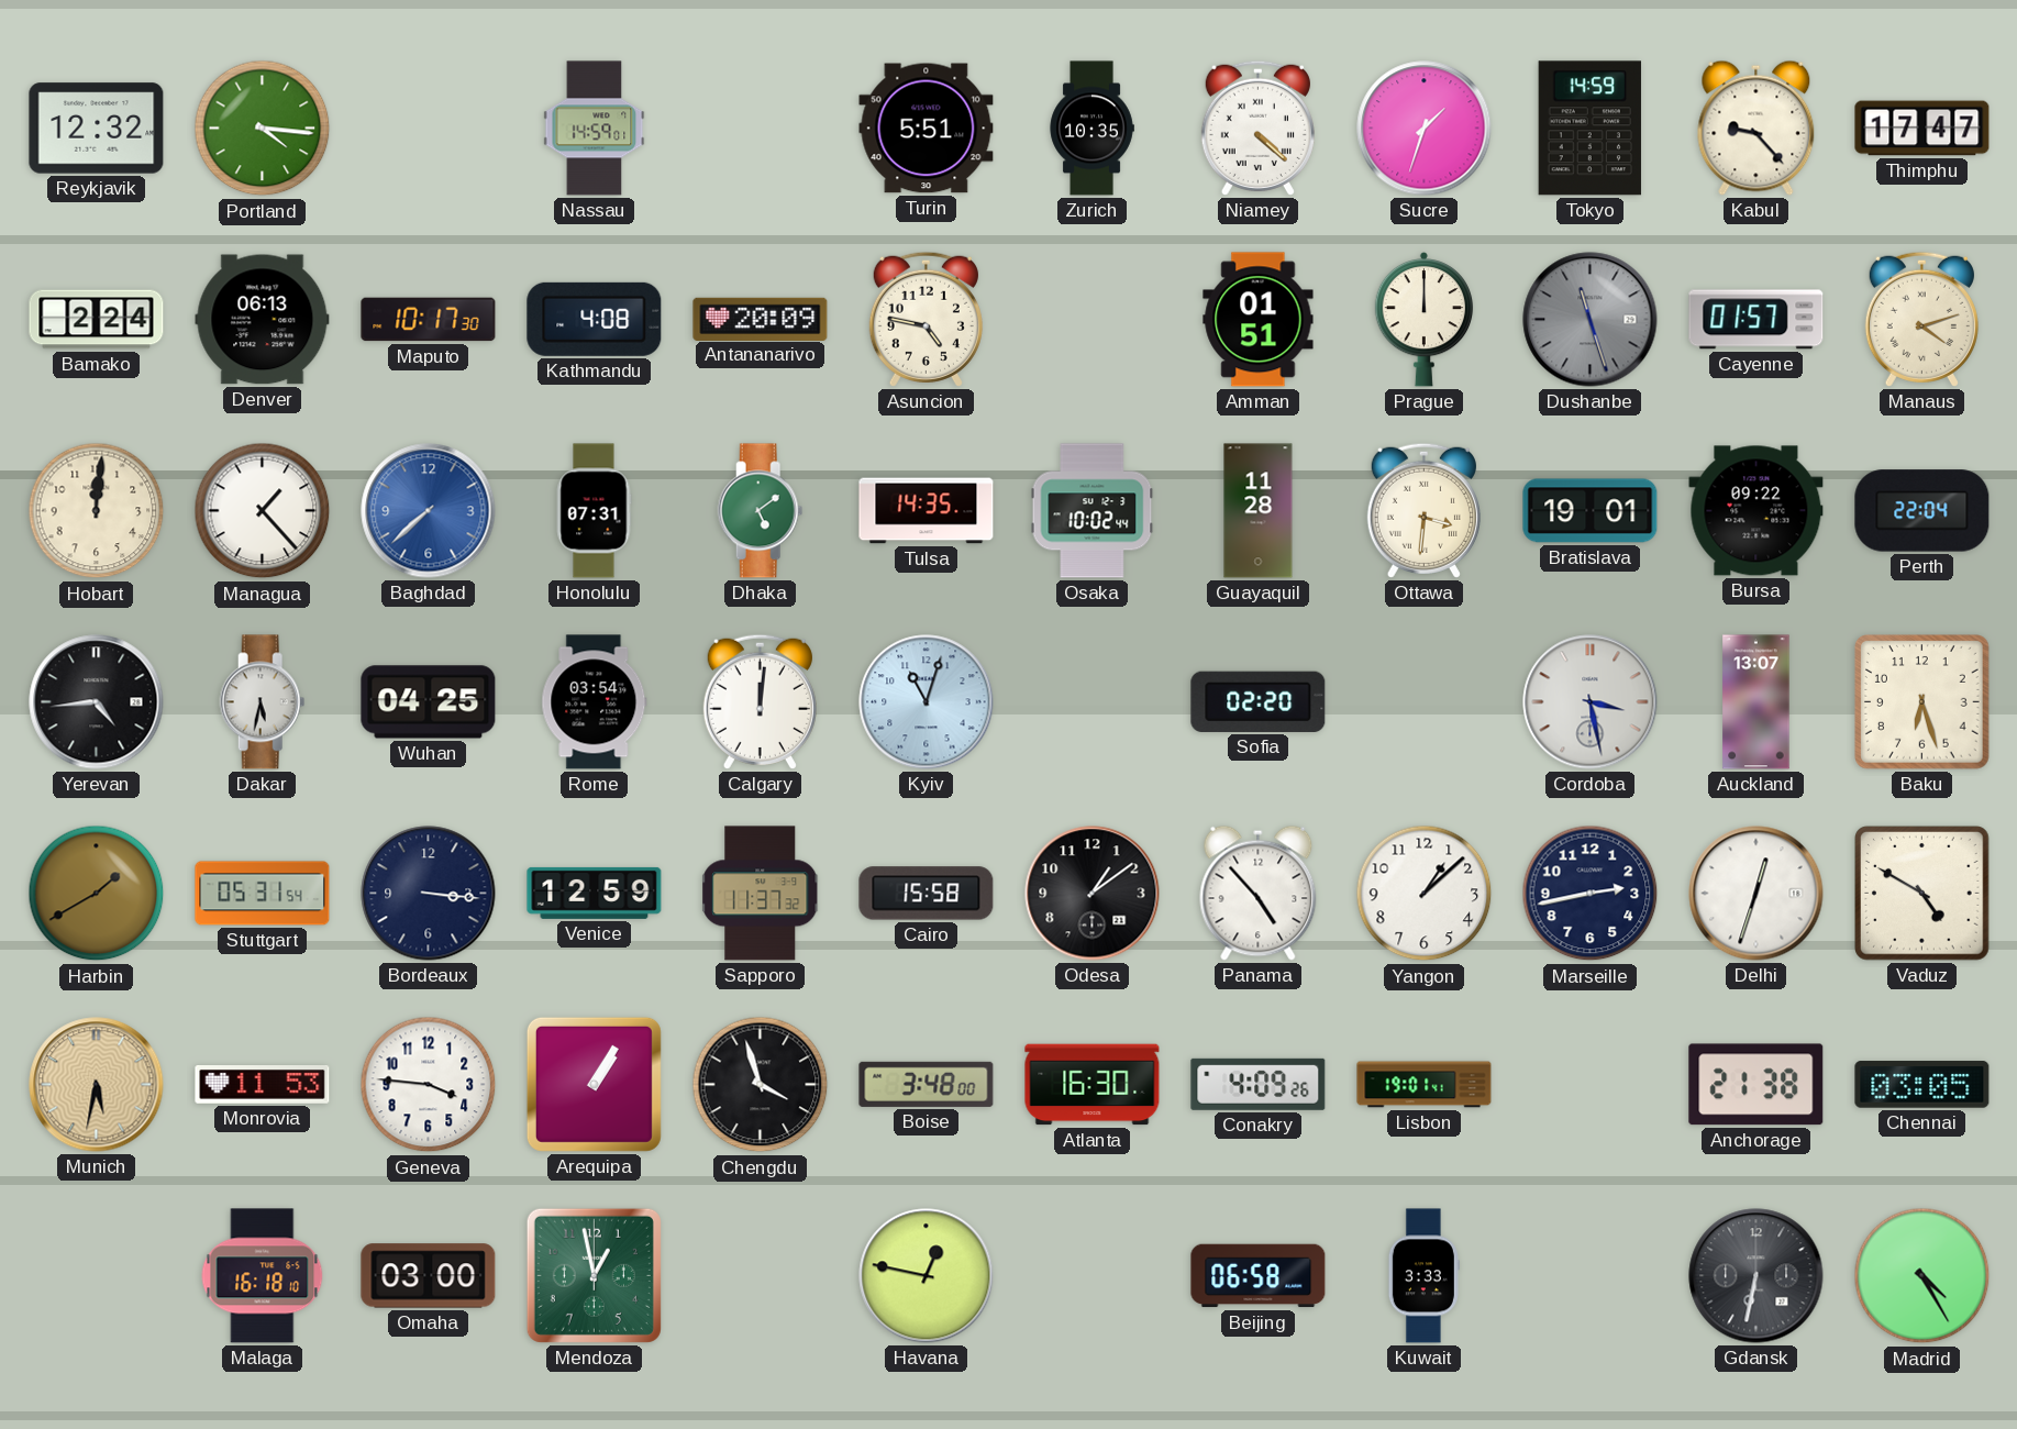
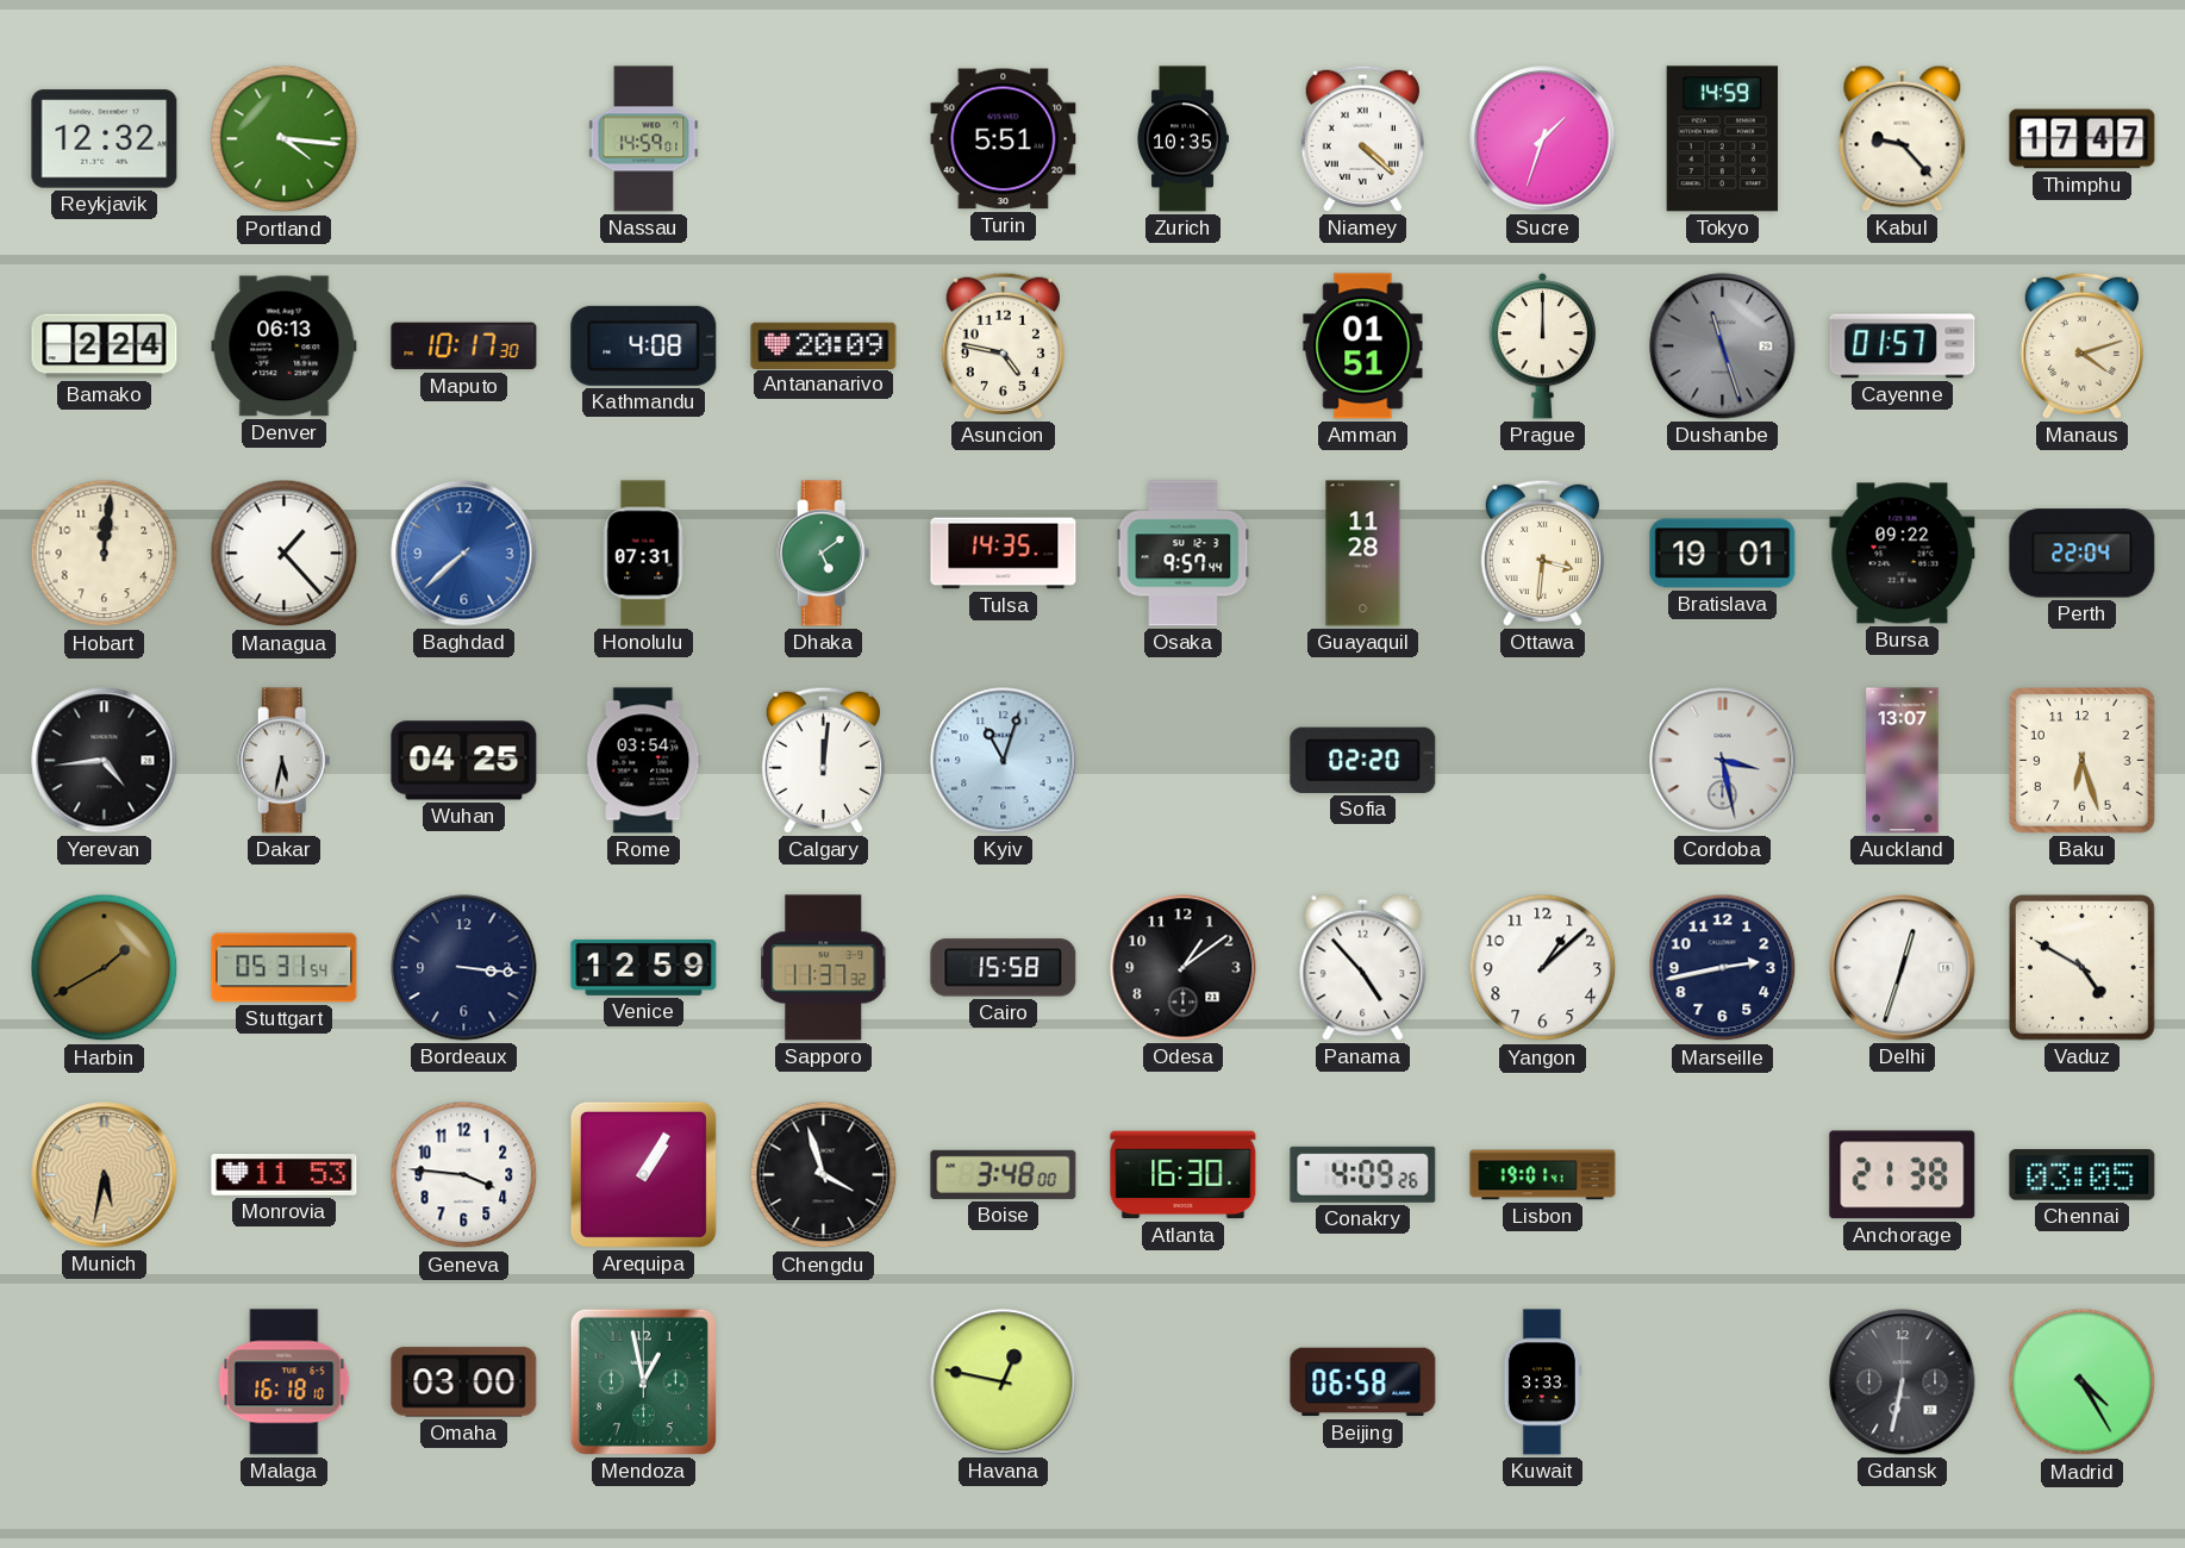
Osaka: 10:02 -> 9:57
